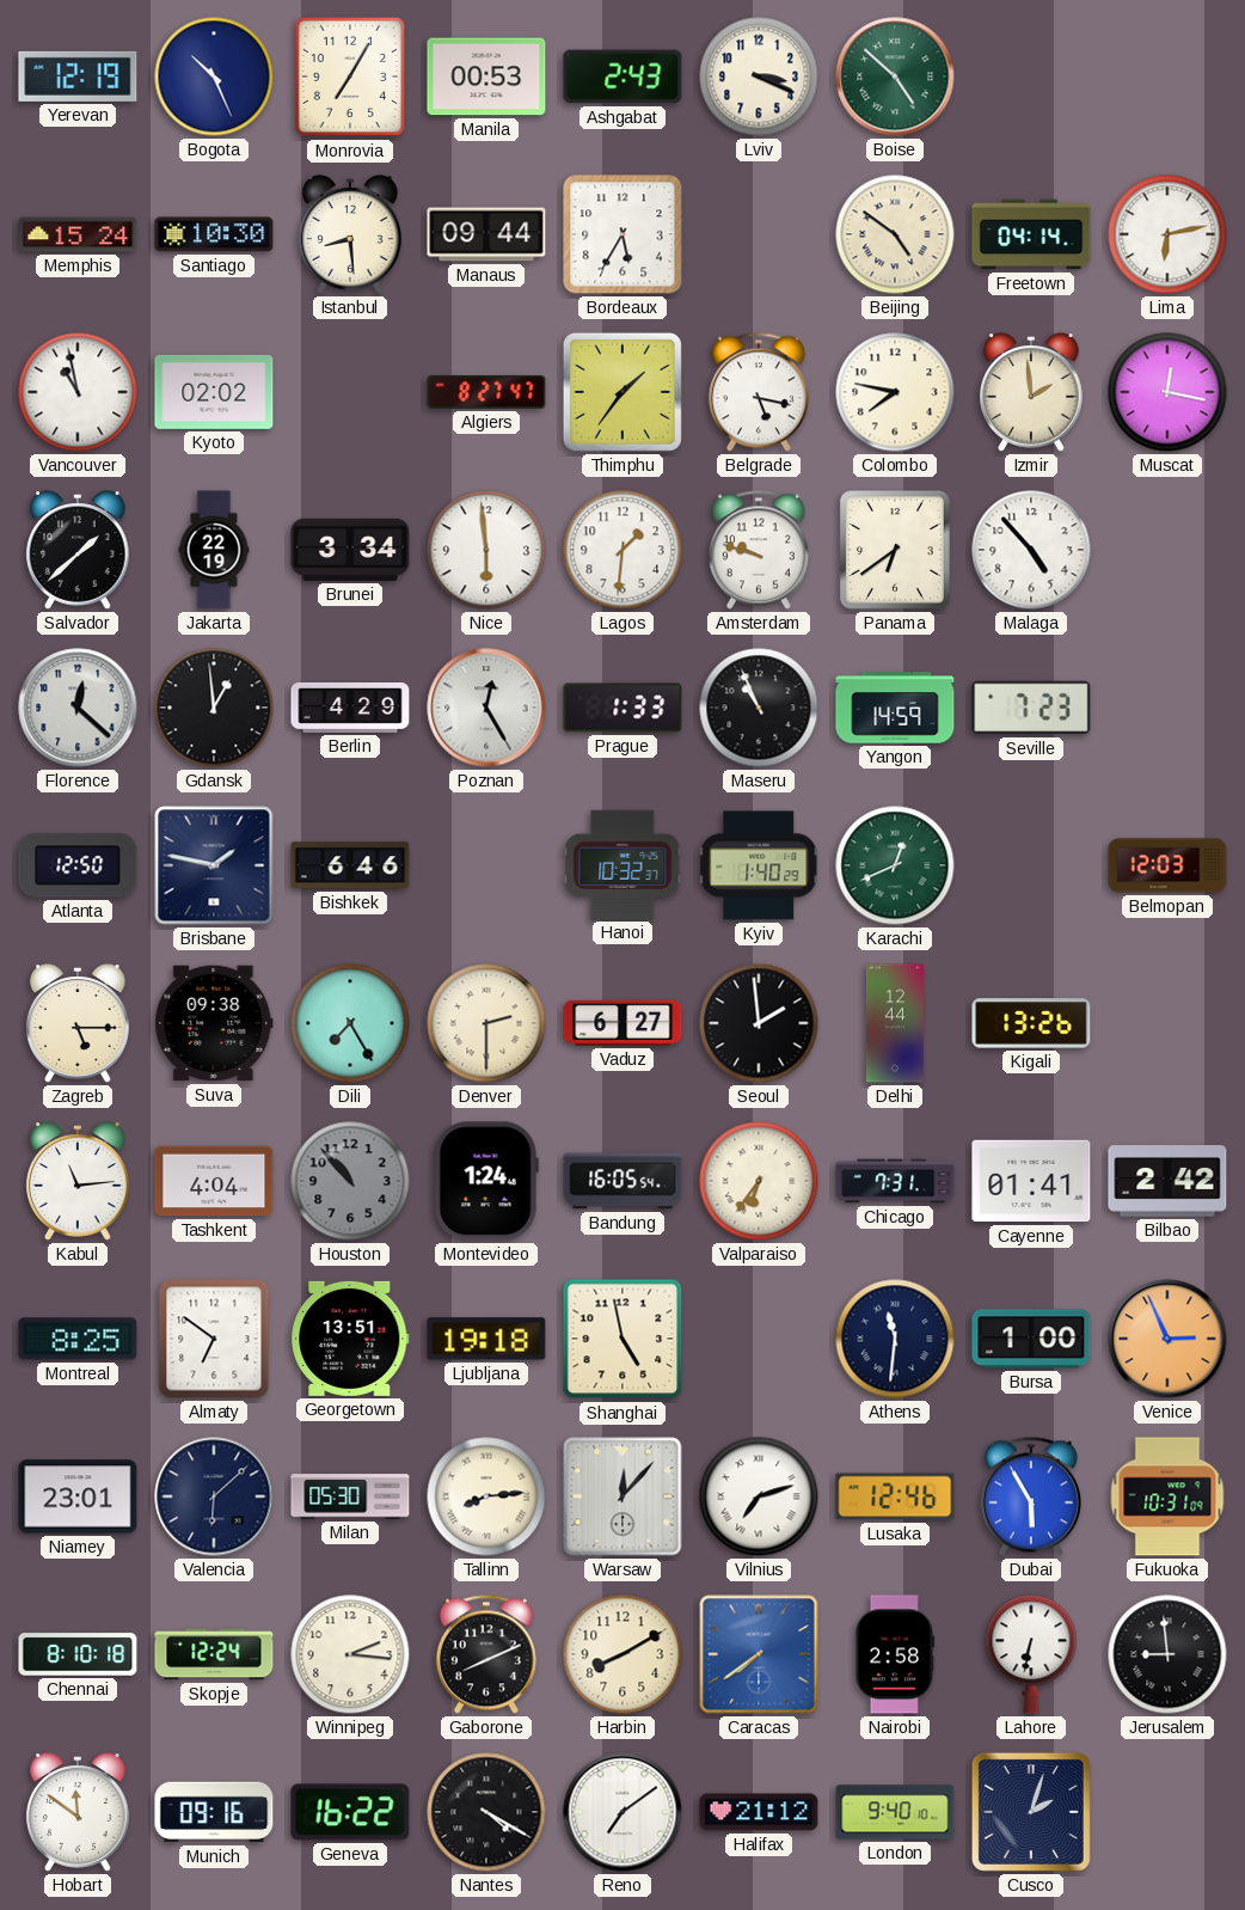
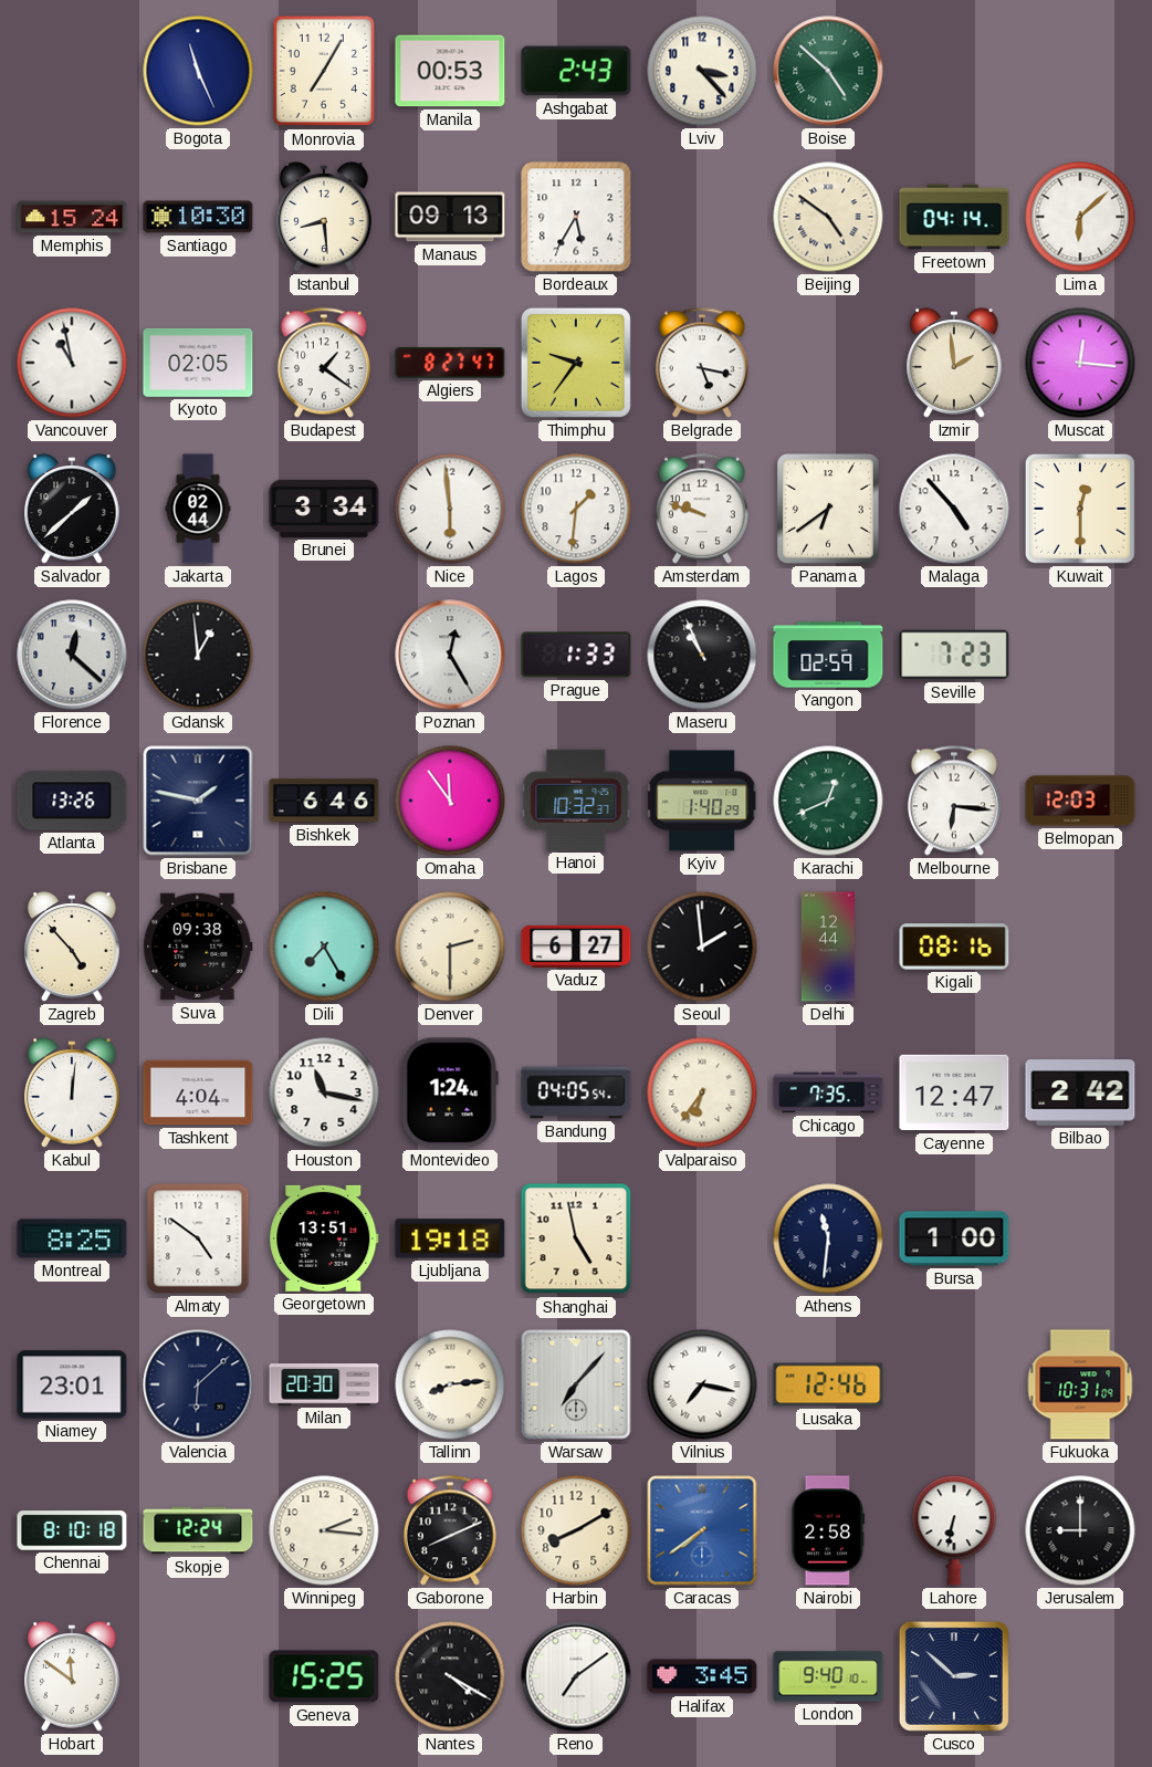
Yerevan: 12:19 -> none
Bogota: 10:26 -> 11:26
Lviv: 3:19 -> 3:23
Manaus: 09:44 -> 09:13
Lima: 6:13 -> 6:08
Kyoto: 02:02 -> 02:05
Budapest: none -> 1:21
Thimphu: 1:36 -> 9:36
Colombo: 7:47 -> none
Muscat: 12:17 -> 12:16
Jakarta: 22:19 -> 02:44
Kuwait: none -> 12:30
Berlin: 4:29 -> none
Yangon: 14:59 -> 02:59
Atlanta: 12:50 -> 13:26
Omaha: none -> 11:54
Melbourne: none -> 6:16
Zagreb: 5:15 -> 4:53
Kigali: 13:26 -> 08:16
Kabul: 11:14 -> 12:01
Houston: 10:53 -> 11:17
Houston dial: grey -> white
Bandung: 16:05 -> 04:05
Chicago: 7:31 -> 7:35
Cayenne: 01:41 -> 12:47
Almaty: 6:51 -> 4:51
Venice: 2:56 -> none
Milan: 05:30 -> 20:30
Warsaw: 12:07 -> 7:07
Vilnius: 7:12 -> 7:17
Dubai: 5:55 -> none
Jerusalem: 8:59 -> 9:00
Munich: 09:16 -> none
Geneva: 16:22 -> 15:25
Halifax: 21:12 -> 3:45
Cusco: 2:03 -> 2:52
